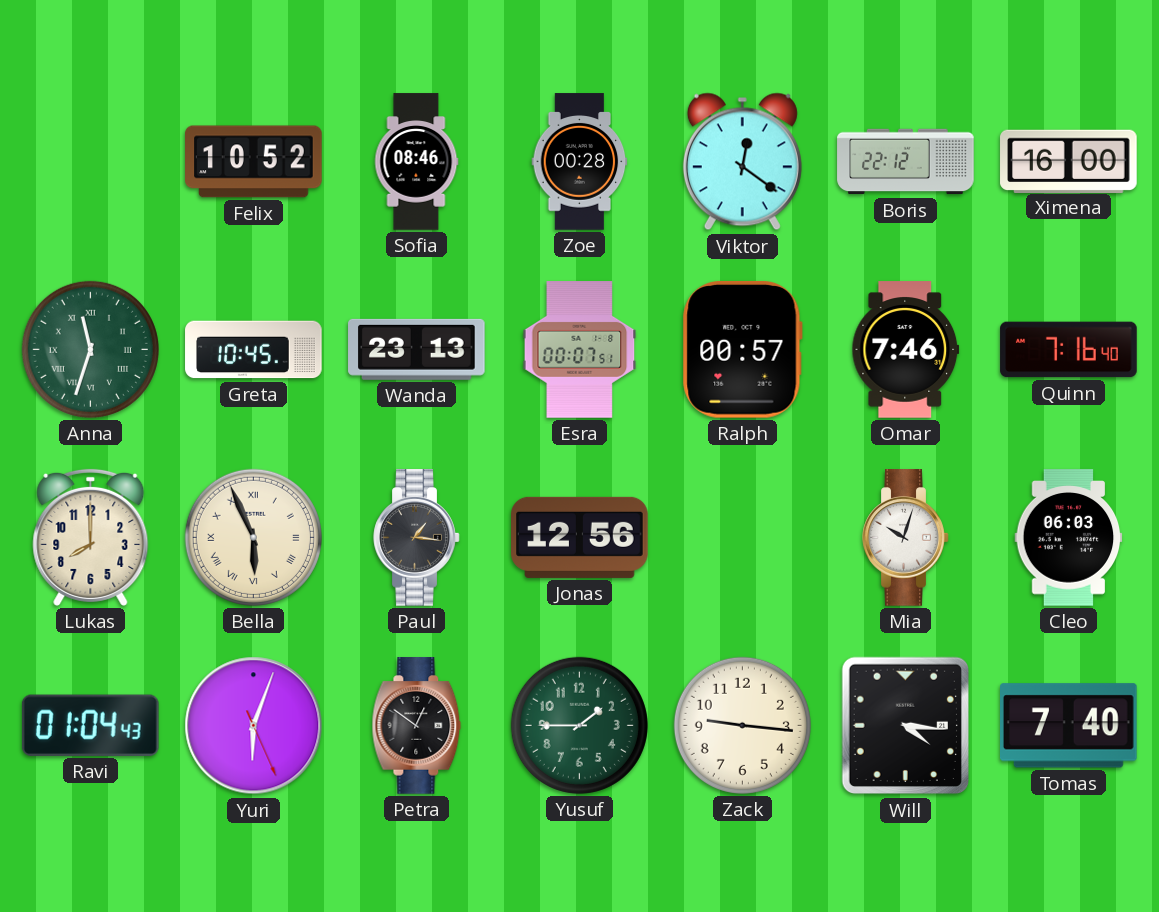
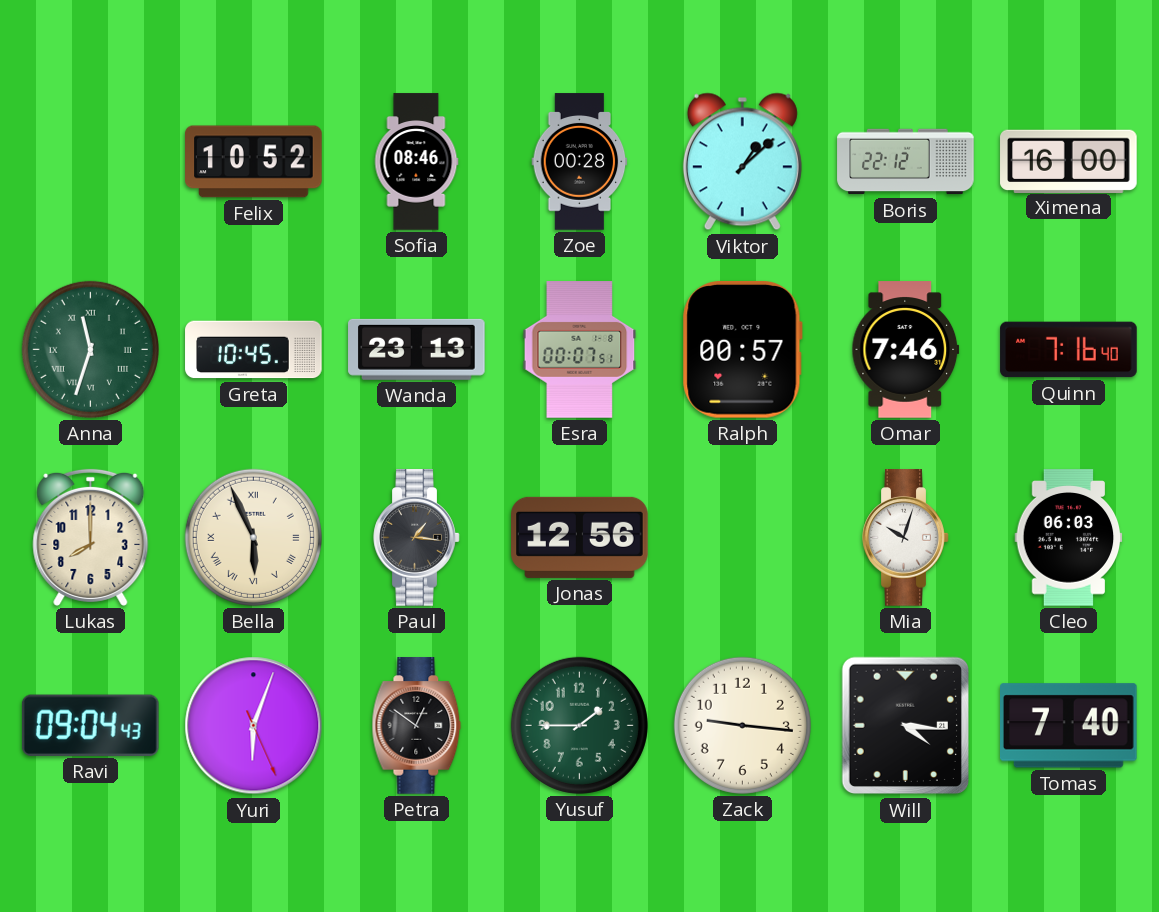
Viktor: 12:21 -> 1:08
Ravi: 01:04 -> 09:04
